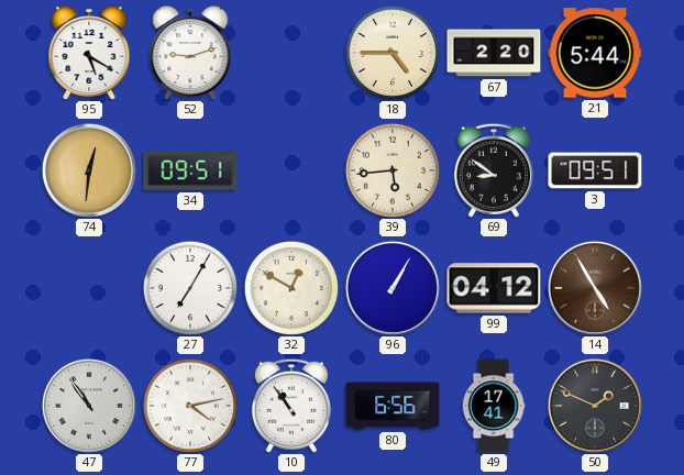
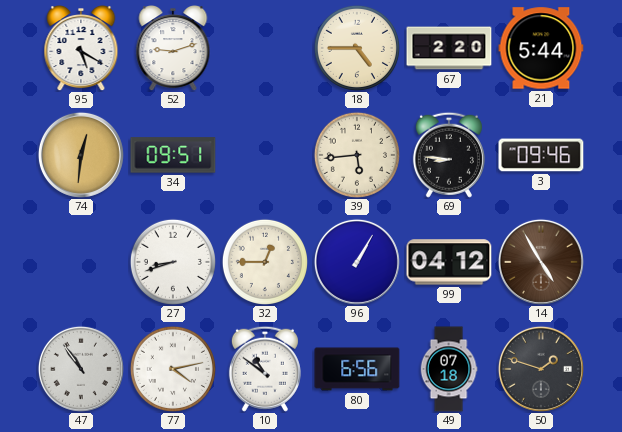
69: 8:51 -> 8:46
3: 09:51 -> 09:46
27: 7:05 -> 8:42
32: 12:50 -> 12:45
10: 10:54 -> 10:51
49: 17:41 -> 07:18
50: 1:49 -> 1:48
